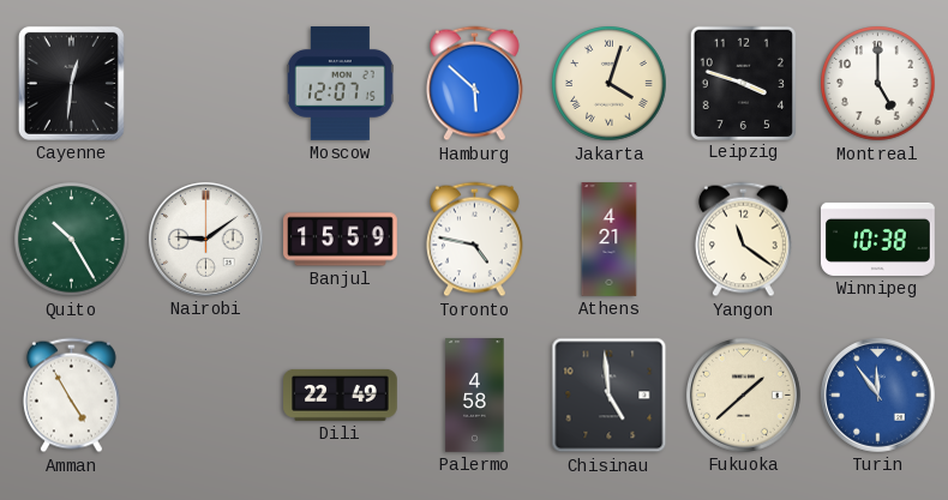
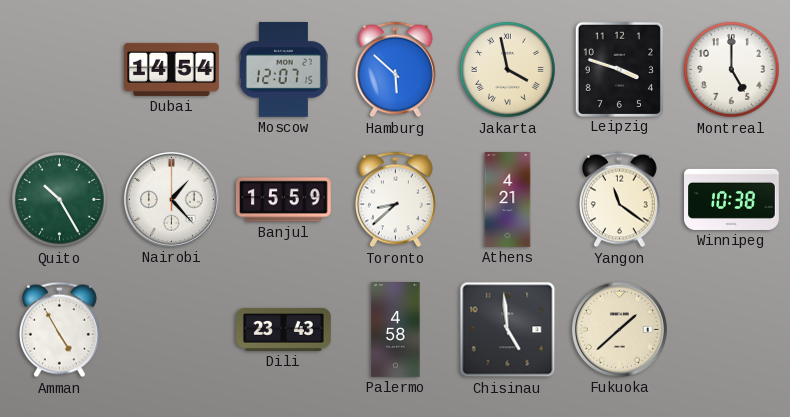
Cayenne: 12:31 -> none
Dubai: none -> 14:54
Jakarta: 4:03 -> 3:58
Nairobi: 9:09 -> 1:23
Toronto: 4:47 -> 8:38
Dili: 22:49 -> 23:43
Turin: 11:54 -> none
